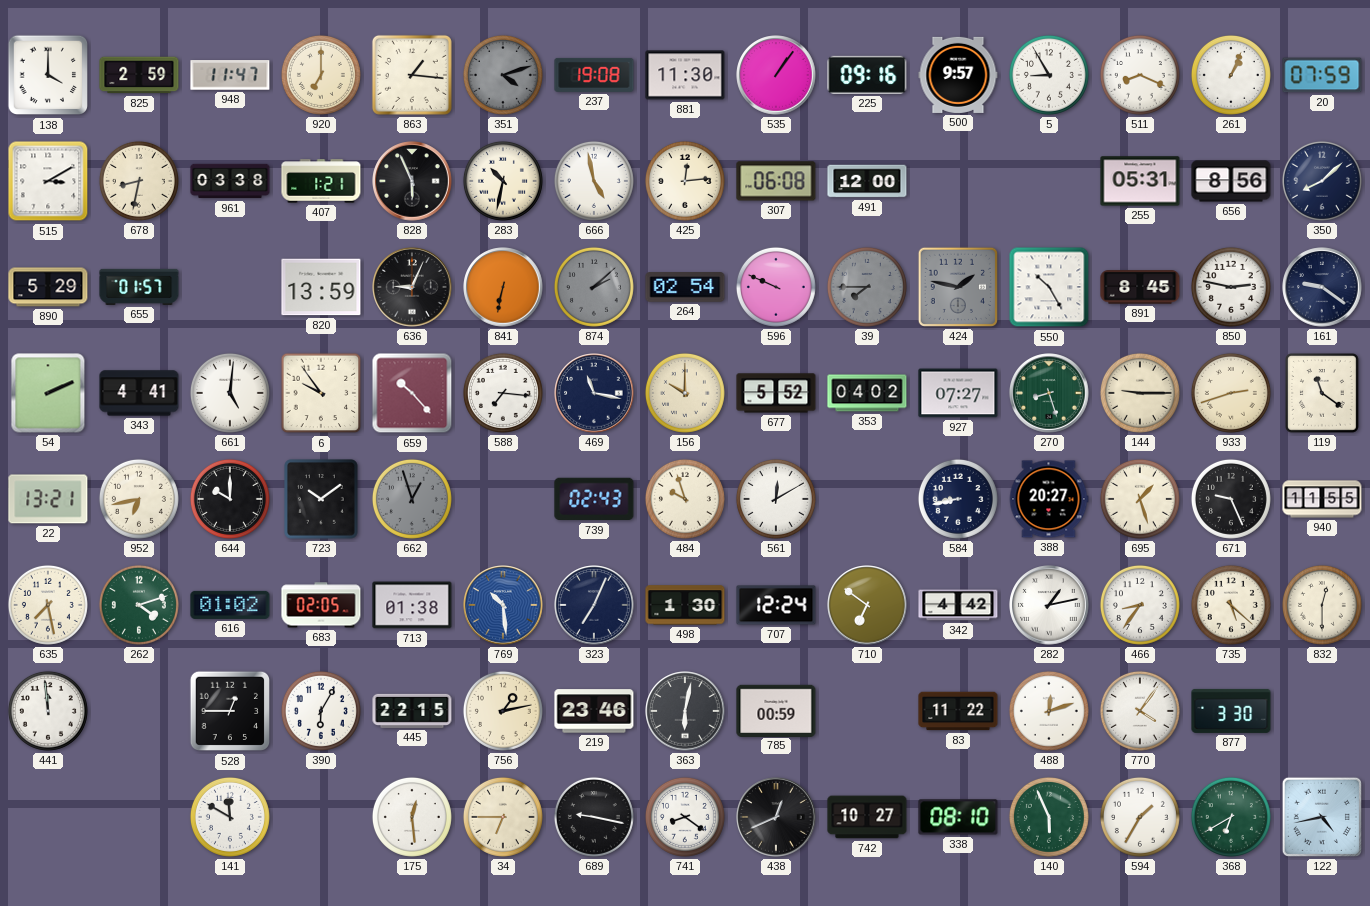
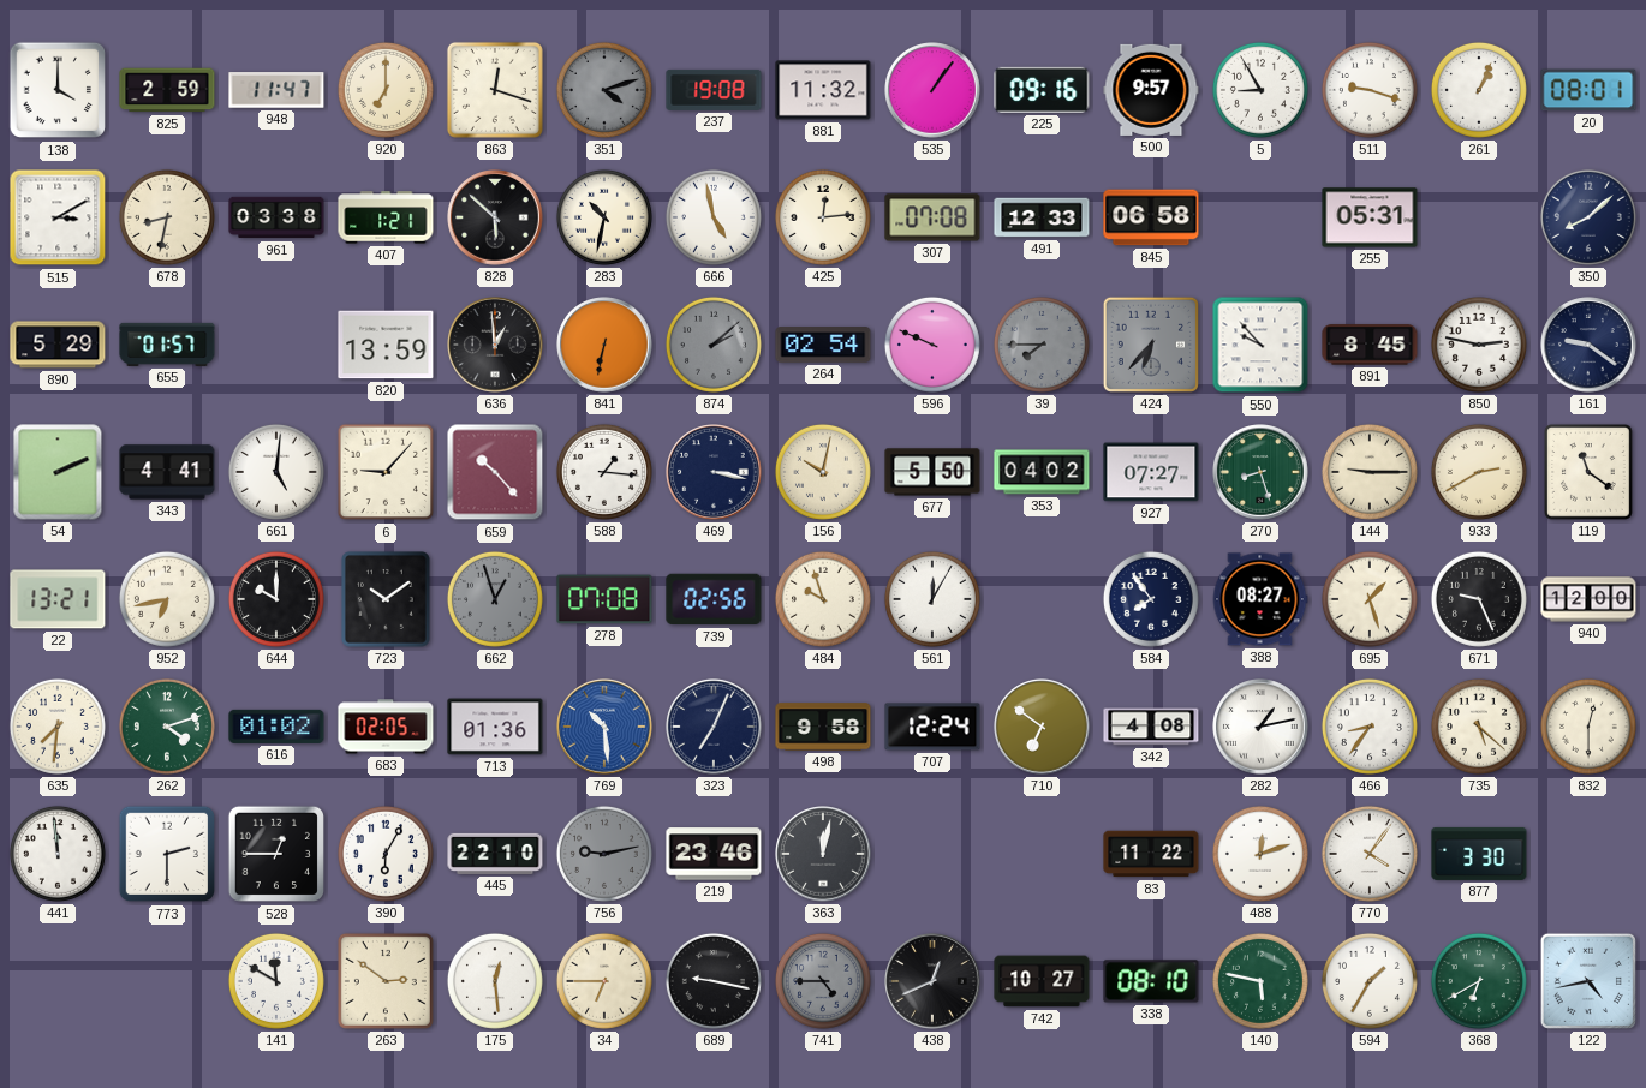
863: 1:16 -> 12:18
881: 11:30 -> 11:32
511: 8:19 -> 9:18
20: 07:59 -> 08:01
828: 5:56 -> 5:52
307: 06:08 -> 07:08
491: 12:00 -> 12:33
845: none -> 06:58
656: 8:56 -> none
636: 9:04 -> 12:59
424: 1:47 -> 6:37
550: 10:25 -> 9:53
6: 9:54 -> 9:07
588: 7:16 -> 1:16
469: 11:17 -> 3:17
156: 10:00 -> 10:02
677: 5:52 -> 5:50
933: 2:42 -> 2:40
278: none -> 07:08
739: 02:43 -> 02:56
561: 12:10 -> 12:05
584: 8:43 -> 7:54
388: 20:27 -> 08:27
940: 11:55 -> 12:00
635: 7:28 -> 7:31
713: 01:38 -> 01:36
498: 1:30 -> 9:58
342: 4:42 -> 4:08
773: none -> 2:30
445: 22:15 -> 22:10
756: 1:13 -> 9:13
756 dial: cream -> grey
363: 6:02 -> 12:02
785: 00:59 -> none
263: none -> 2:51
741: 8:21 -> 4:45
741 dial: white -> grey
140: 5:56 -> 5:47
